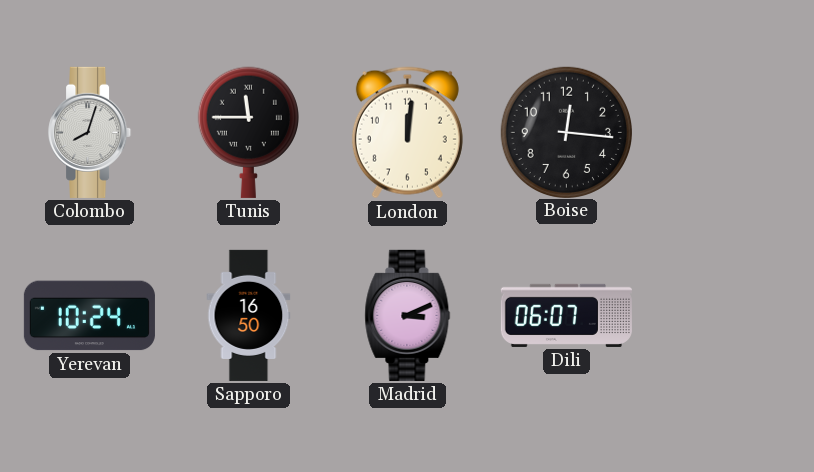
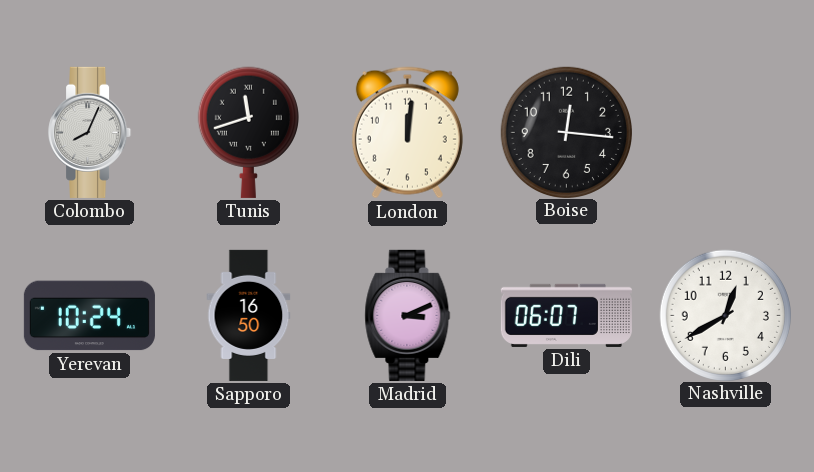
Colombo: 8:03 -> 8:04
Tunis: 11:45 -> 11:42
Nashville: none -> 12:40
